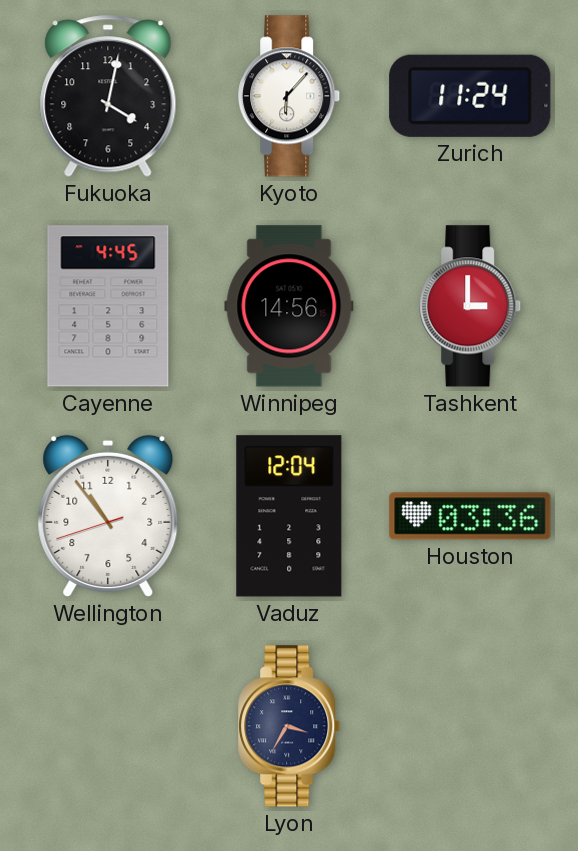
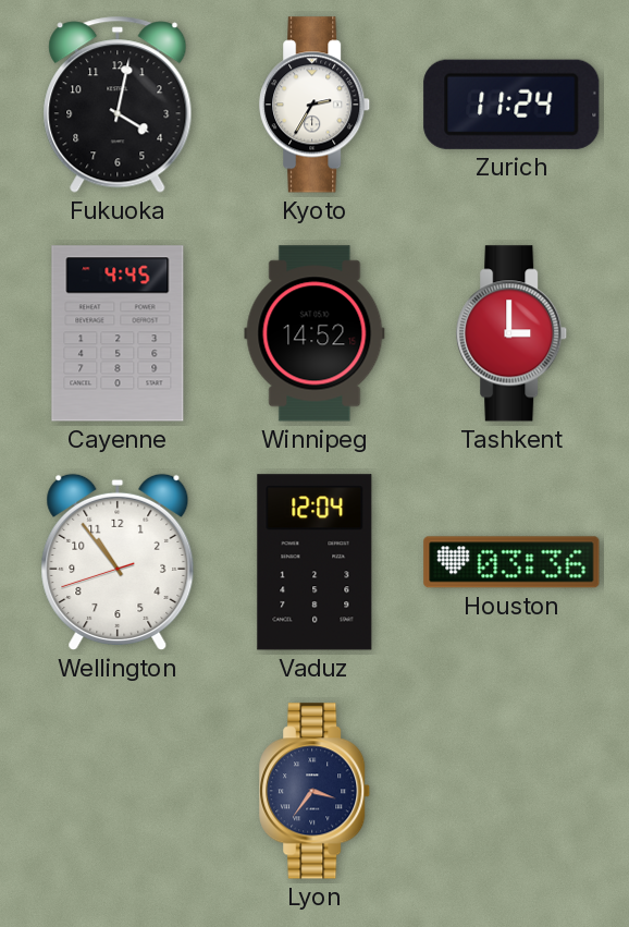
Kyoto: 6:07 -> 2:35
Winnipeg: 14:56 -> 14:52
Lyon: 3:35 -> 3:36
